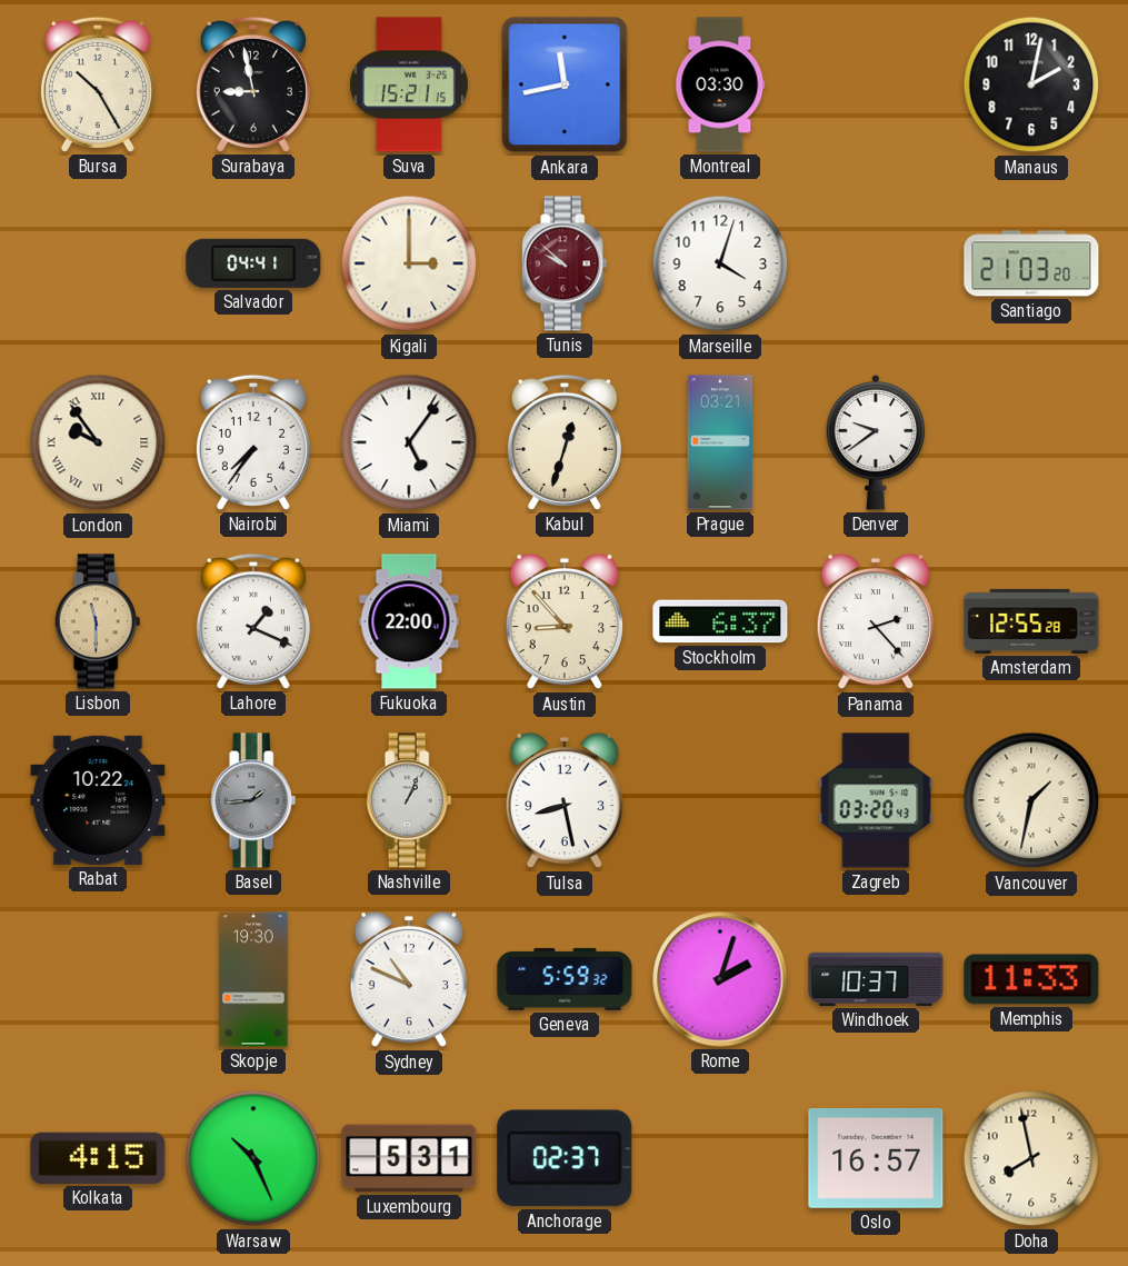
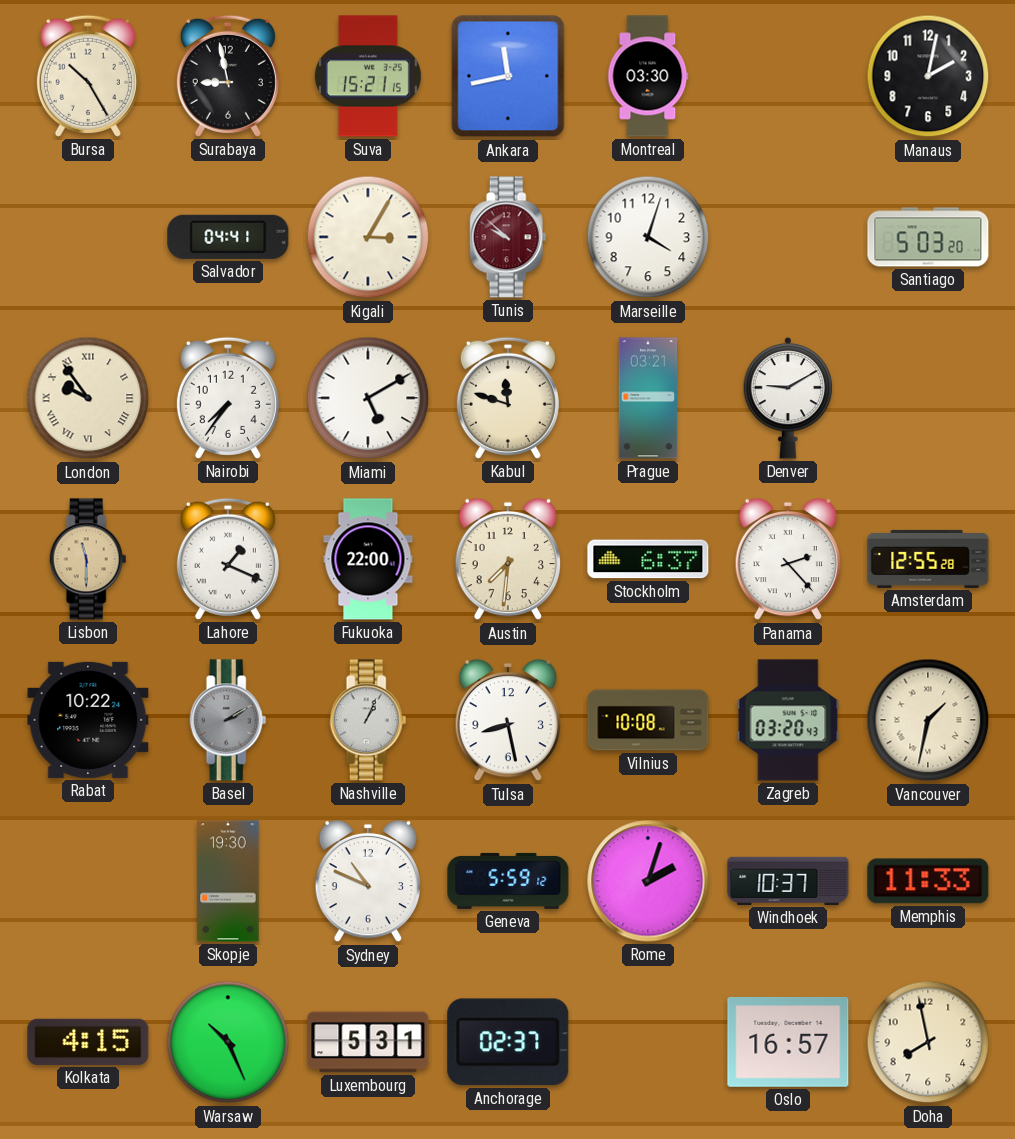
Kigali: 3:00 -> 3:05
Santiago: 21:03 -> 5:03
Miami: 5:06 -> 5:10
Kabul: 12:33 -> 11:48
Denver: 9:39 -> 9:10
Austin: 8:53 -> 7:31
Basel: 1:44 -> 2:10
Vilnius: none -> 10:08
Geneva: 5:59:32 -> 5:59:12
